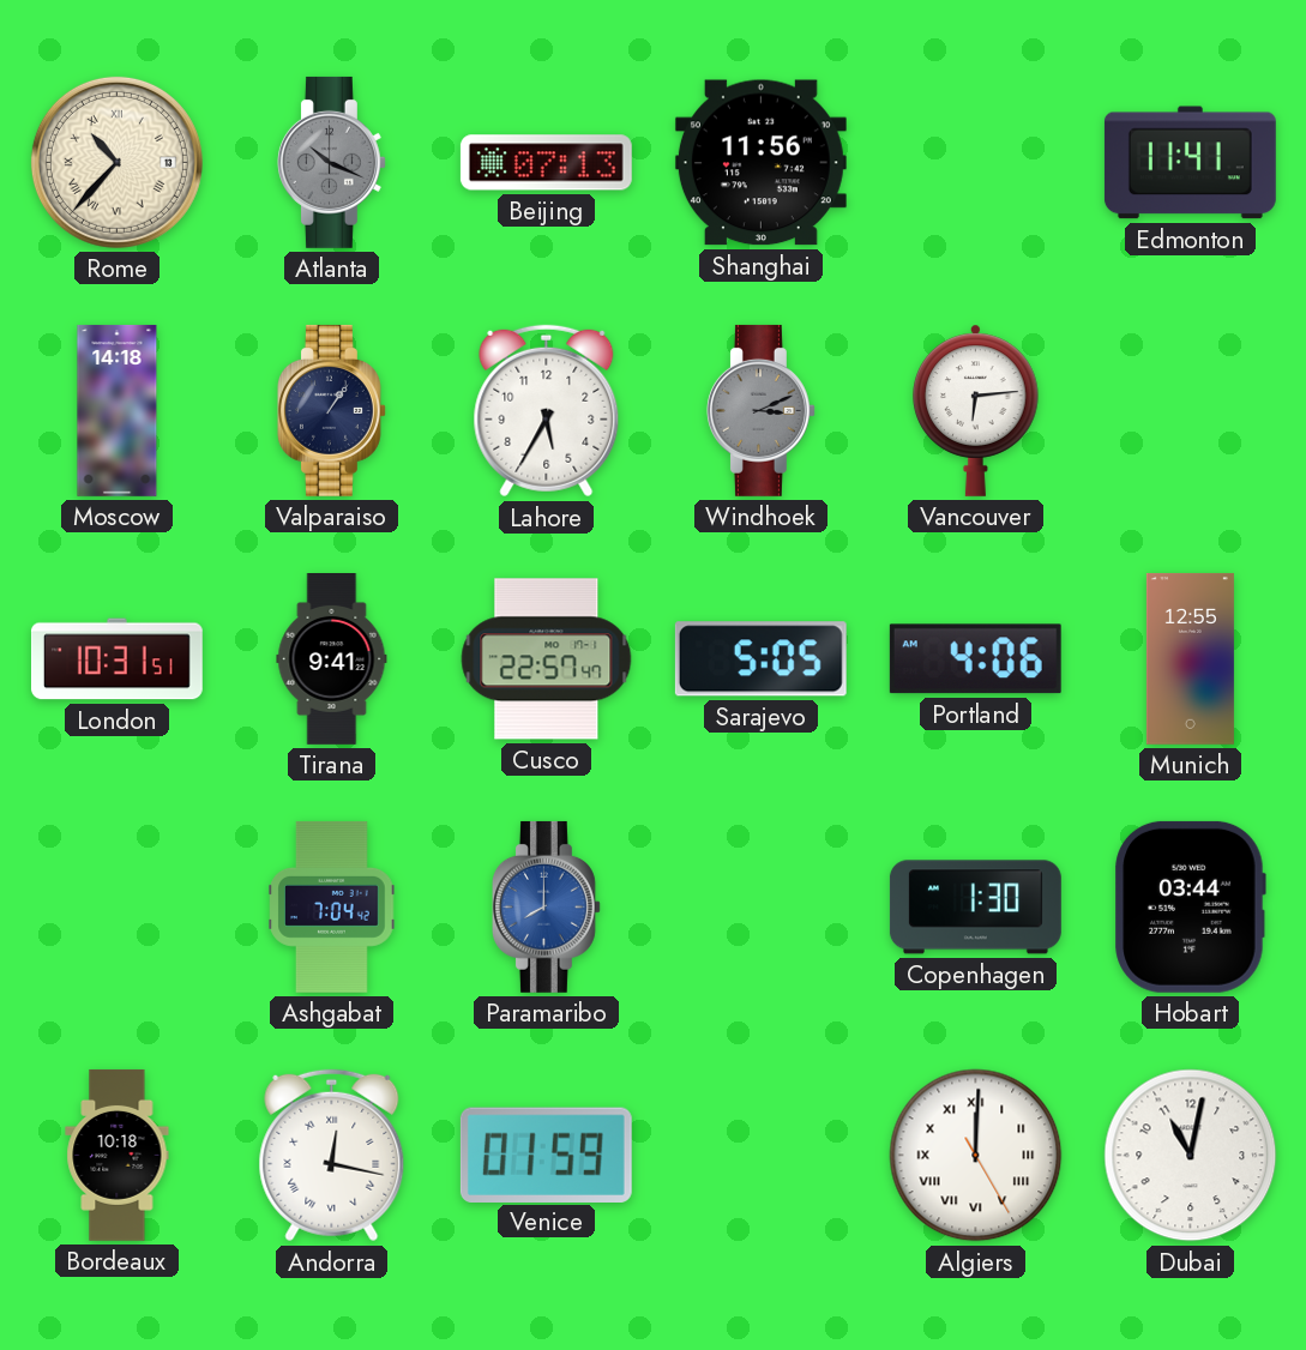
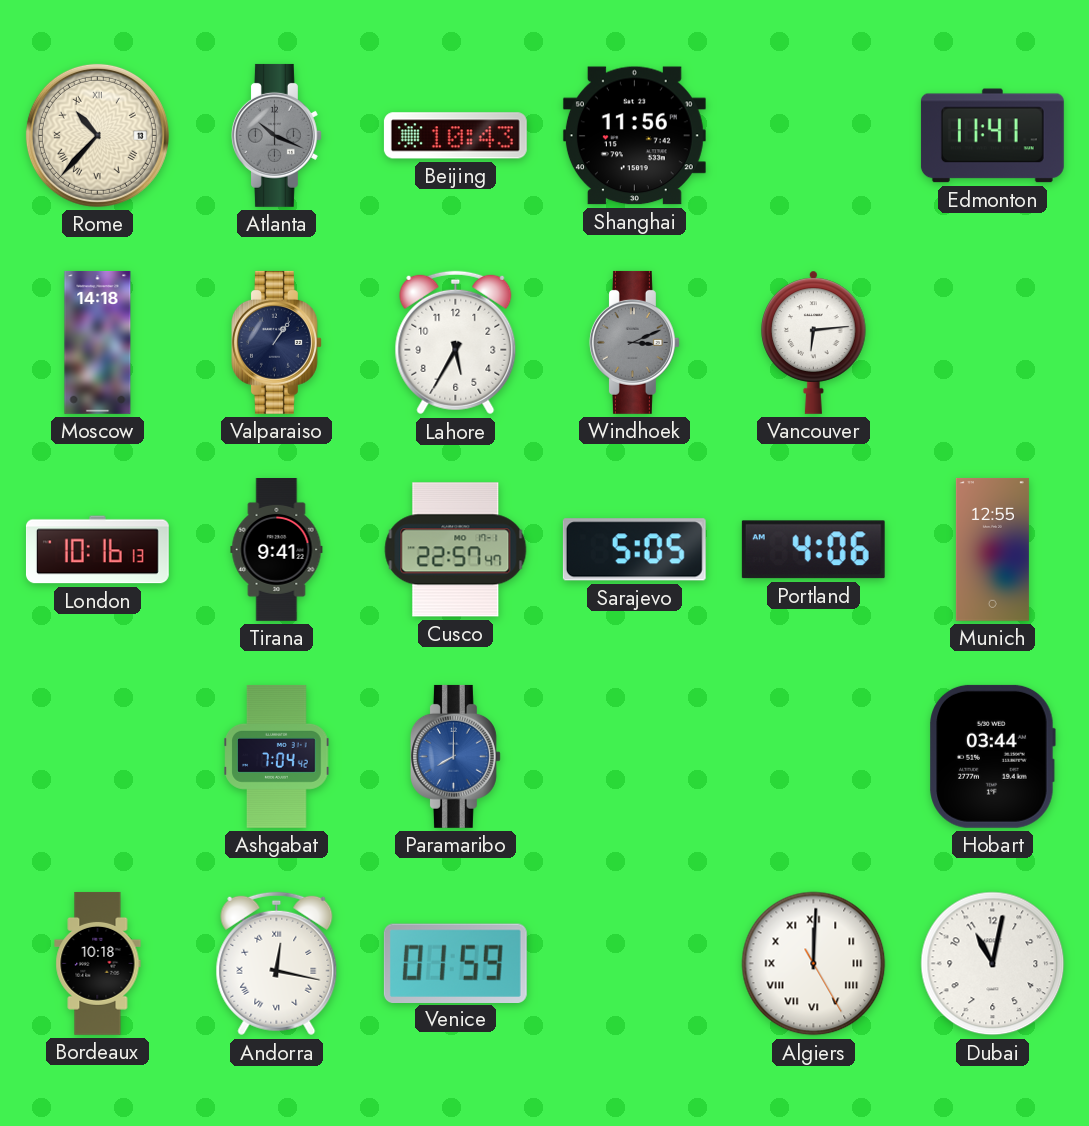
Beijing: 07:13 -> 10:43
London: 10:31 -> 10:16
Copenhagen: 1:30 -> none
